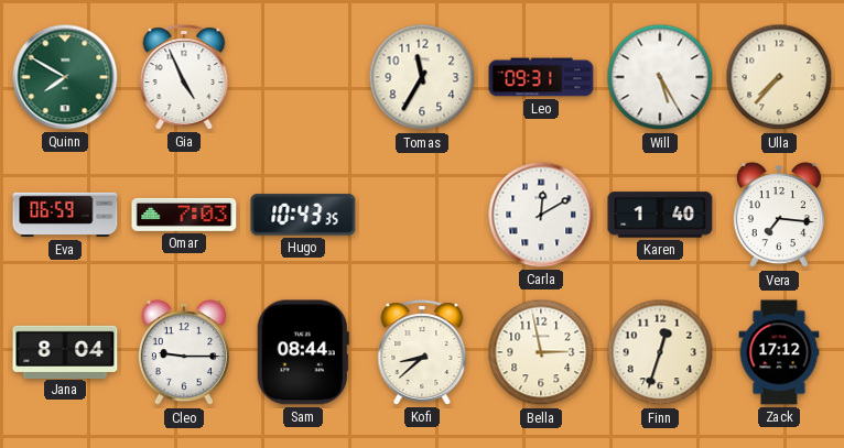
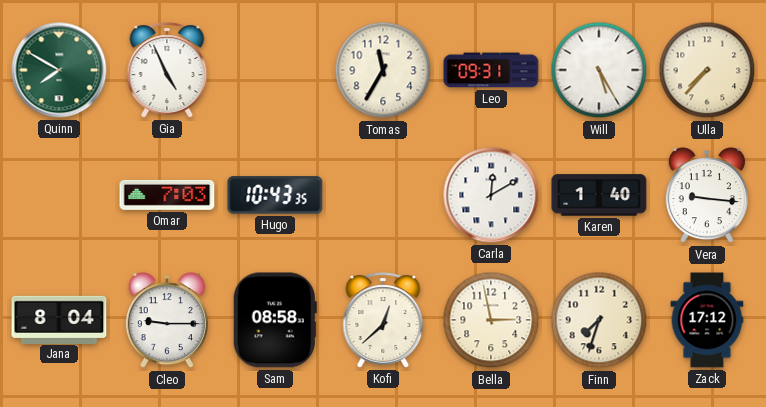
Eva: 06:59 -> none
Vera: 7:16 -> 9:16
Sam: 08:44 -> 08:58
Kofi: 8:38 -> 12:38
Finn: 12:33 -> 7:33
